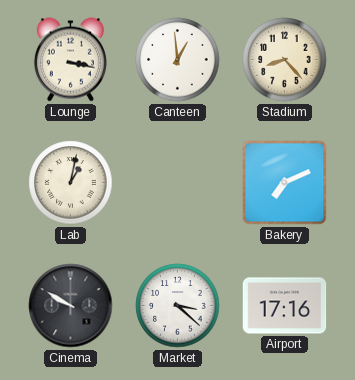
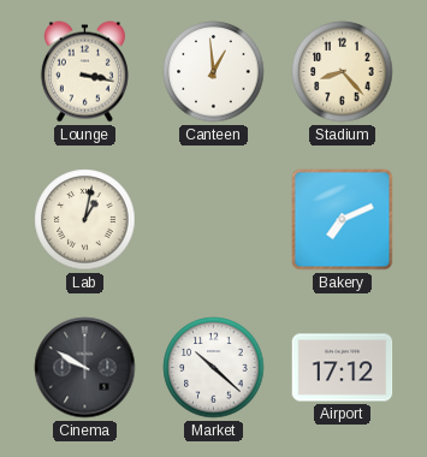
Market: 3:22 -> 10:22
Airport: 17:16 -> 17:12
